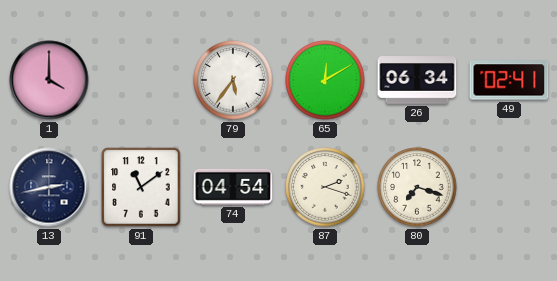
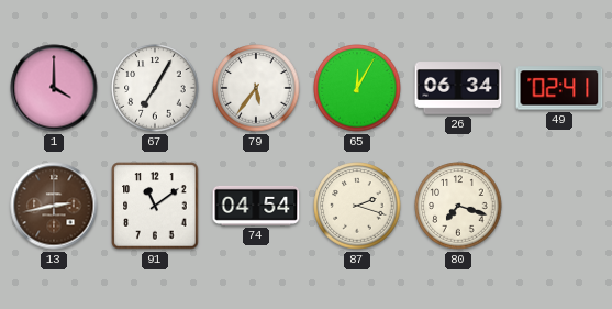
67: none -> 7:05
65: 12:10 -> 12:05
13 dial: navy -> brown
